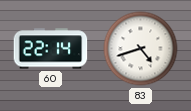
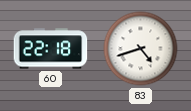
60: 22:14 -> 22:18
